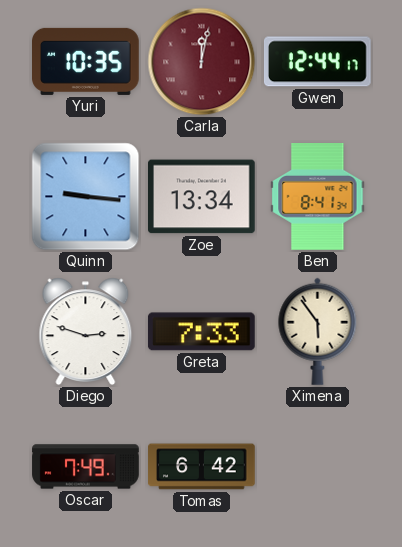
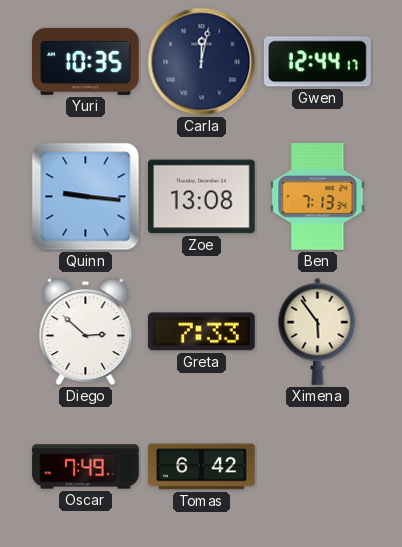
Carla dial: burgundy -> navy
Zoe: 13:34 -> 13:08
Ben: 8:41 -> 7:13
Diego: 2:48 -> 2:52
